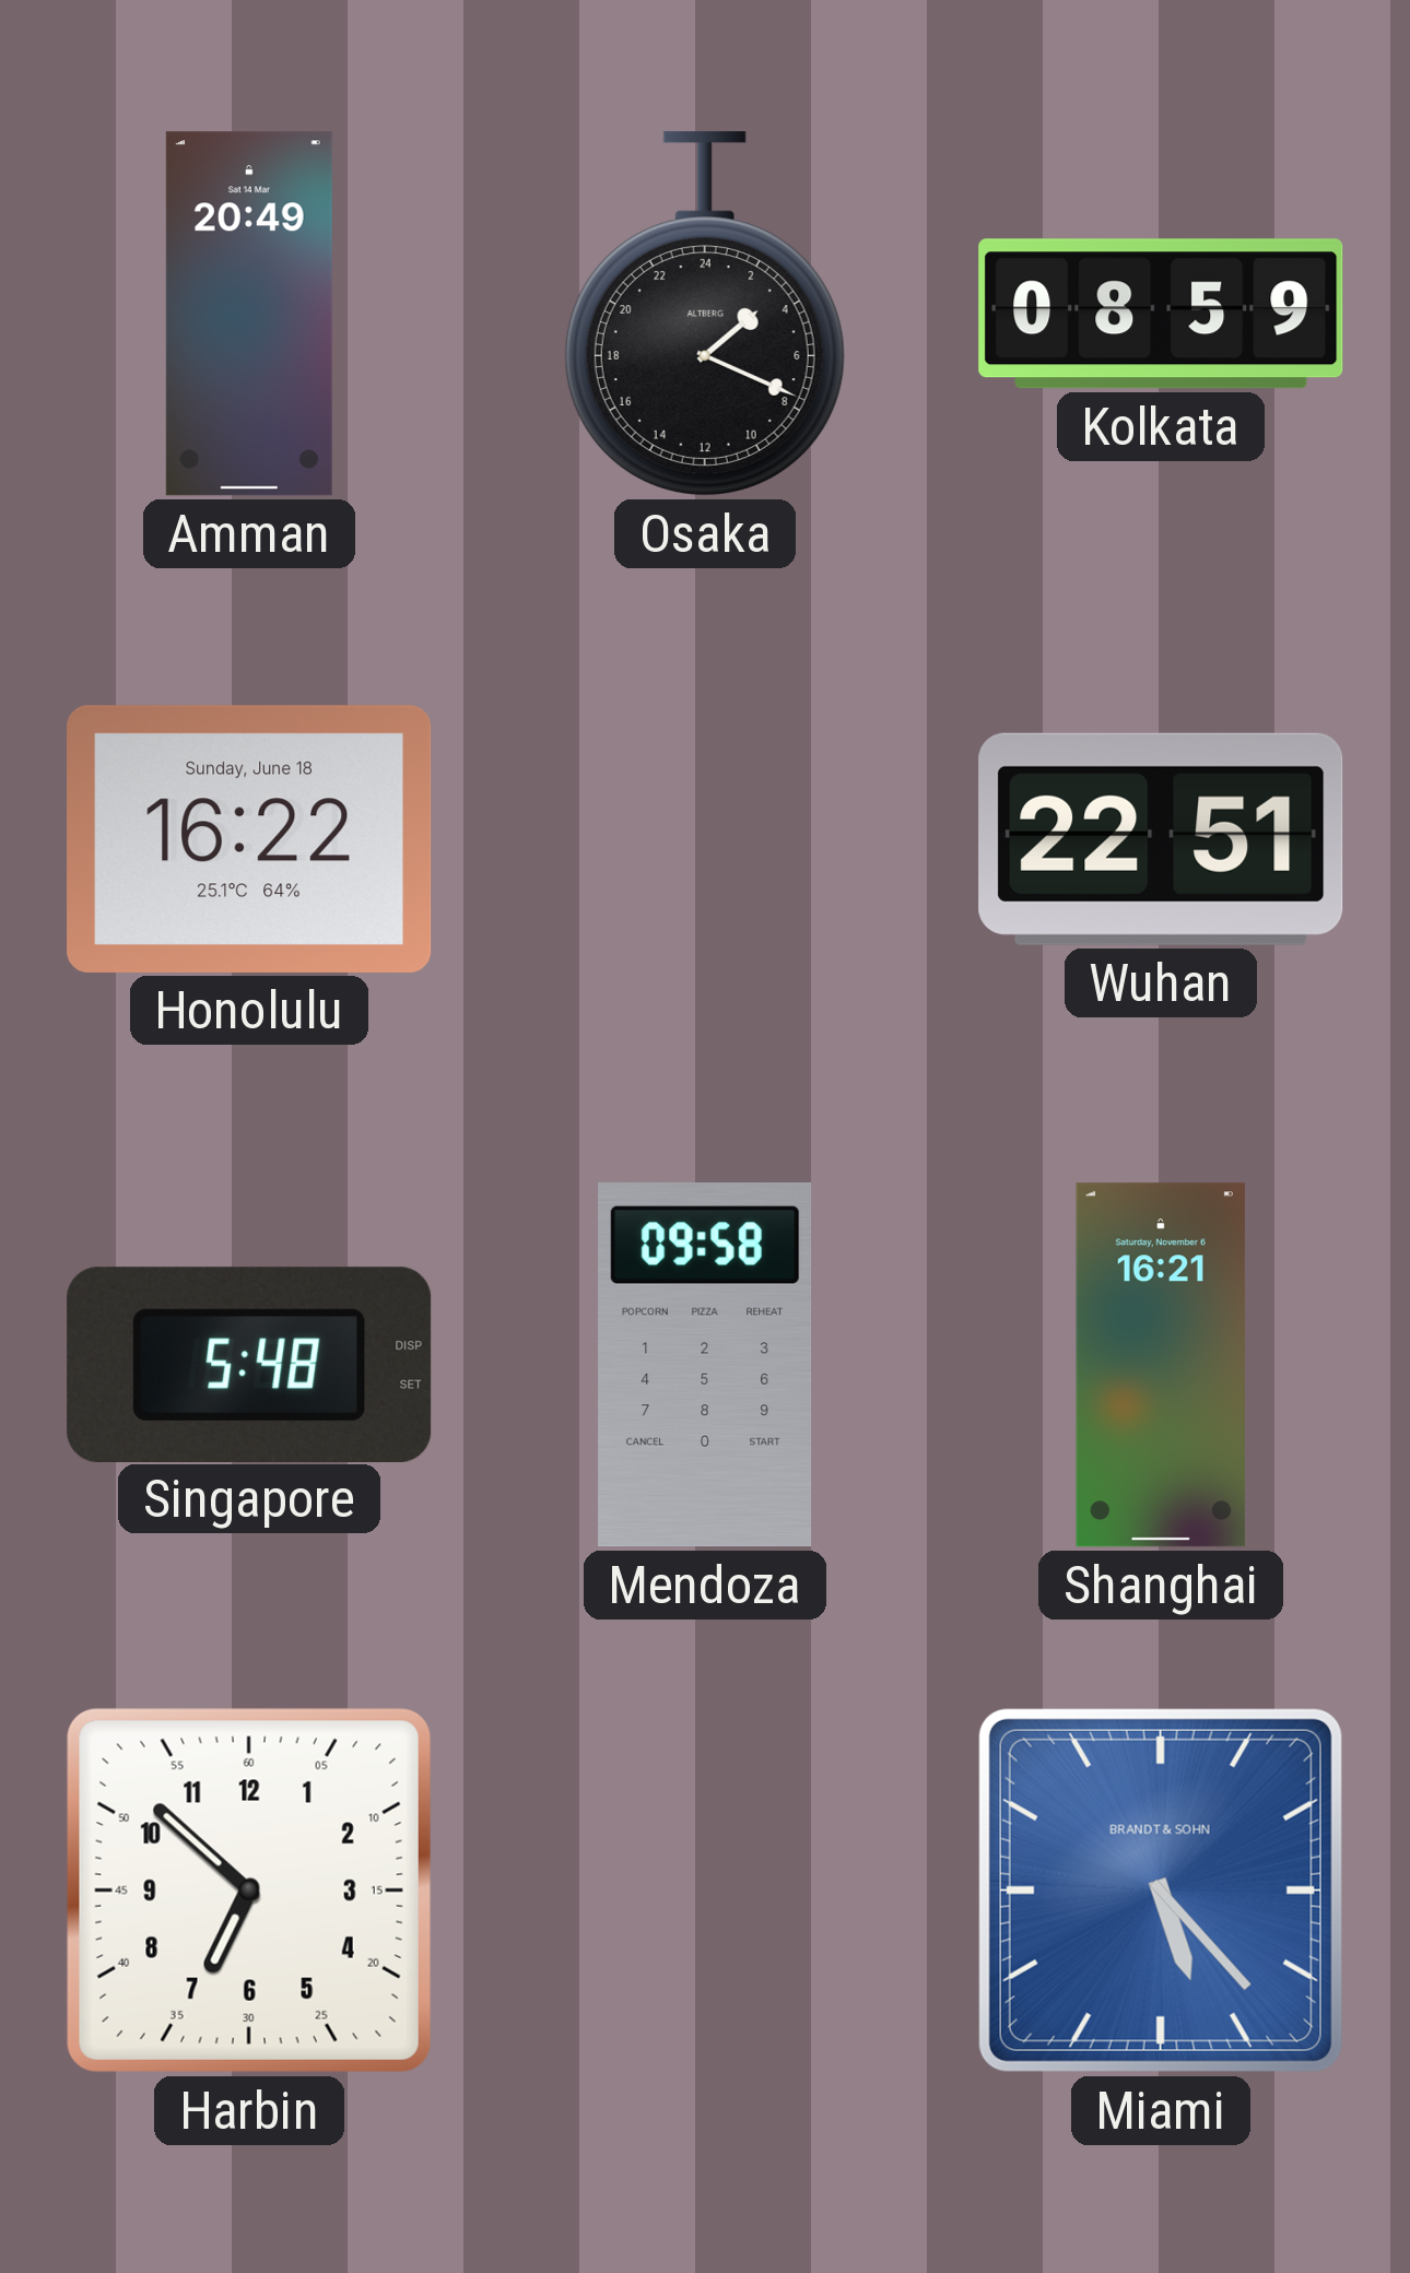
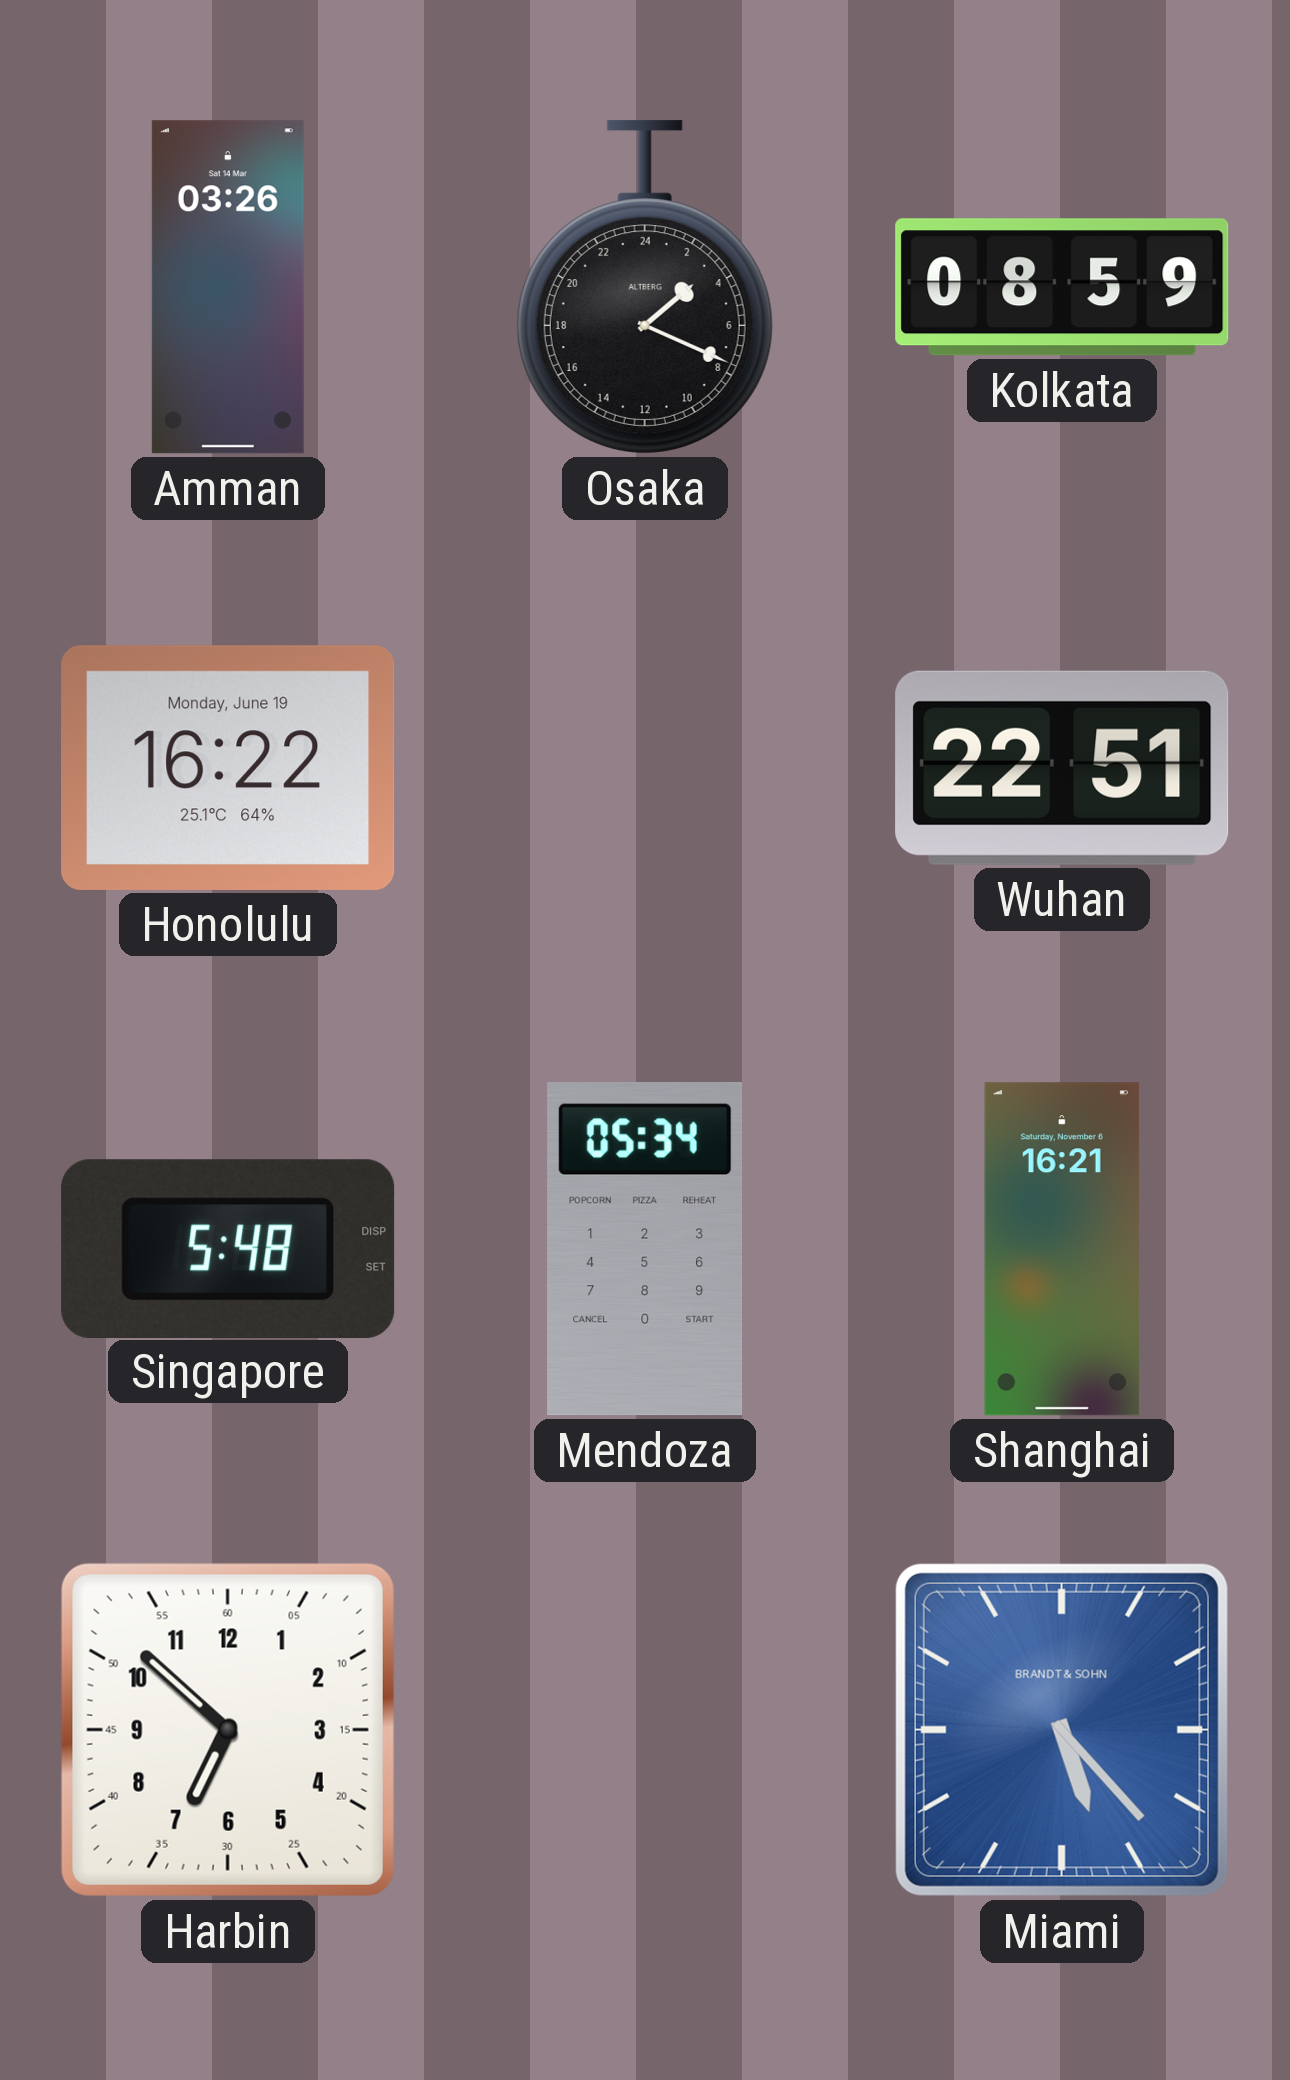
Amman: 20:49 -> 03:26
Honolulu date: Sunday, June 18 -> Monday, June 19
Mendoza: 09:58 -> 05:34
